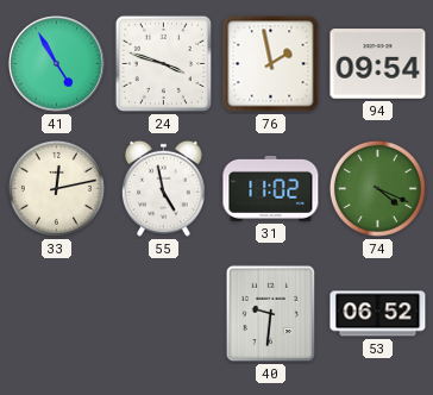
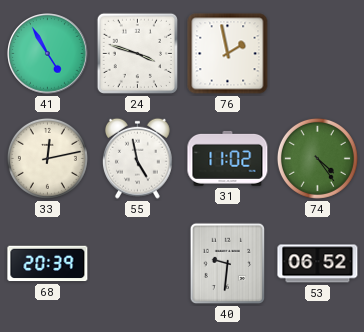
94: 09:54 -> none
74: 4:19 -> 4:24
68: none -> 20:39
